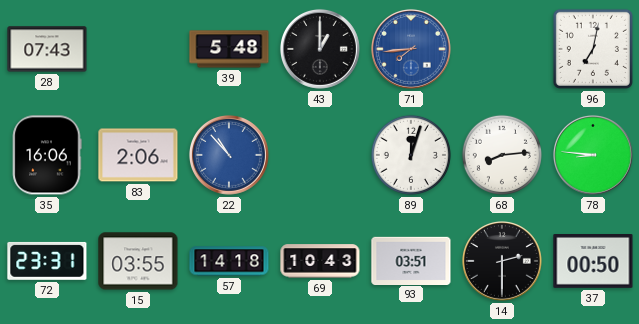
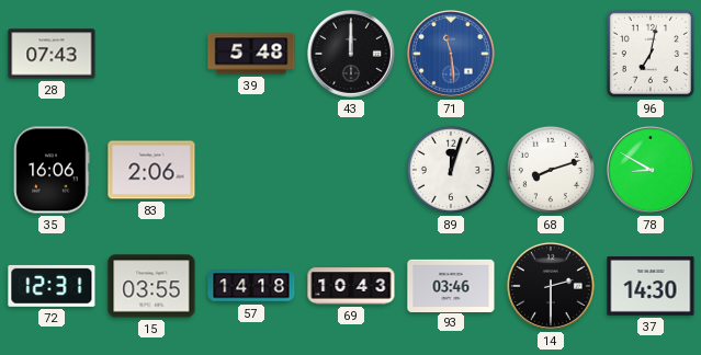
43: 1:00 -> 12:00
71: 7:44 -> 11:29
22: 10:53 -> none
68: 8:14 -> 8:12
78: 8:46 -> 8:50
72: 23:31 -> 12:31
93: 03:51 -> 03:46
37: 00:50 -> 14:30
